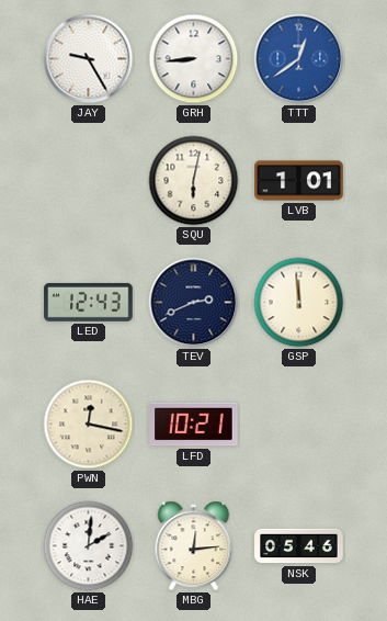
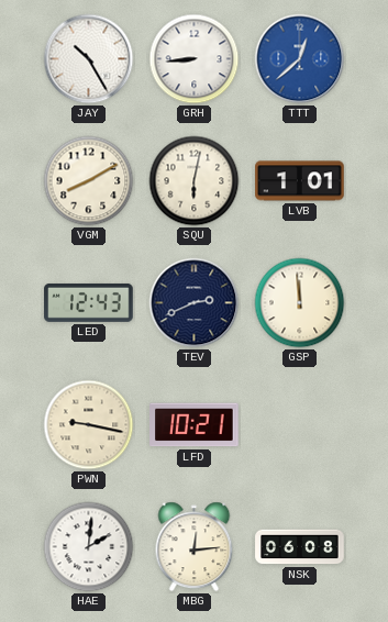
JAY: 9:25 -> 10:25
TTT: 12:39 -> 12:38
VGM: none -> 8:10
PWN: 12:17 -> 9:17
NSK: 05:46 -> 06:08
